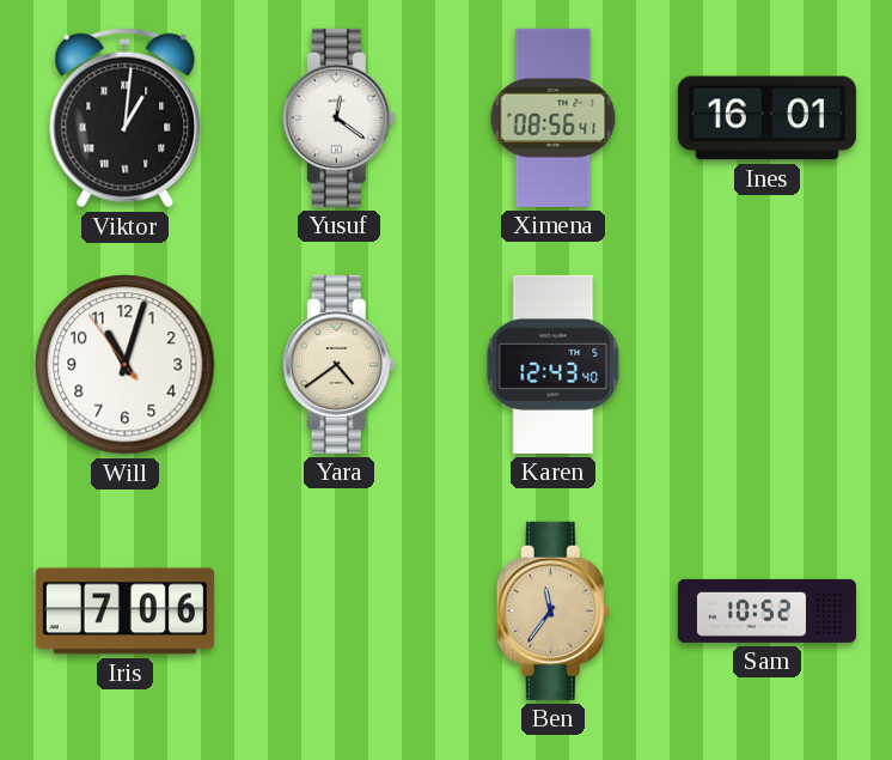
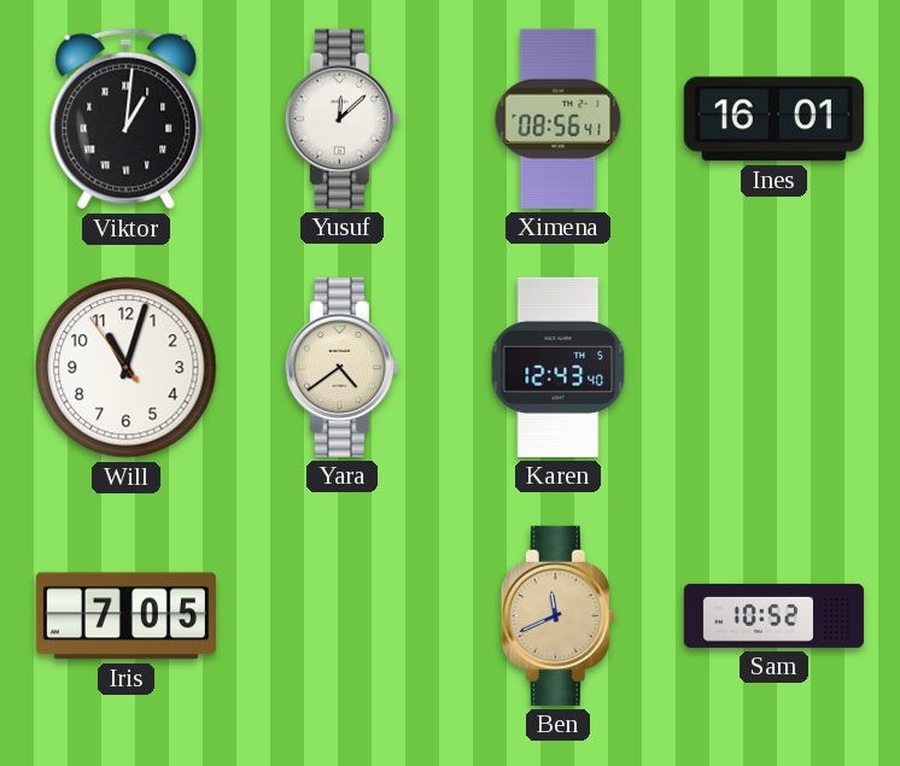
Yusuf: 12:21 -> 12:08
Iris: 7:06 -> 7:05
Ben: 11:36 -> 11:41
